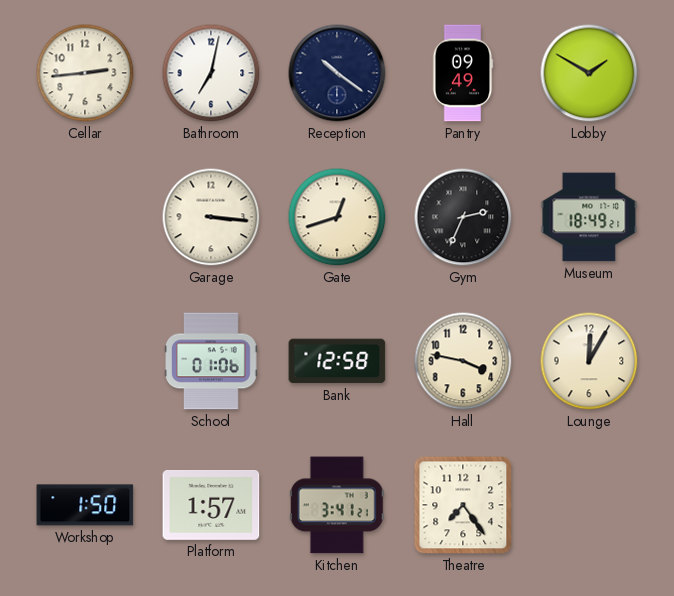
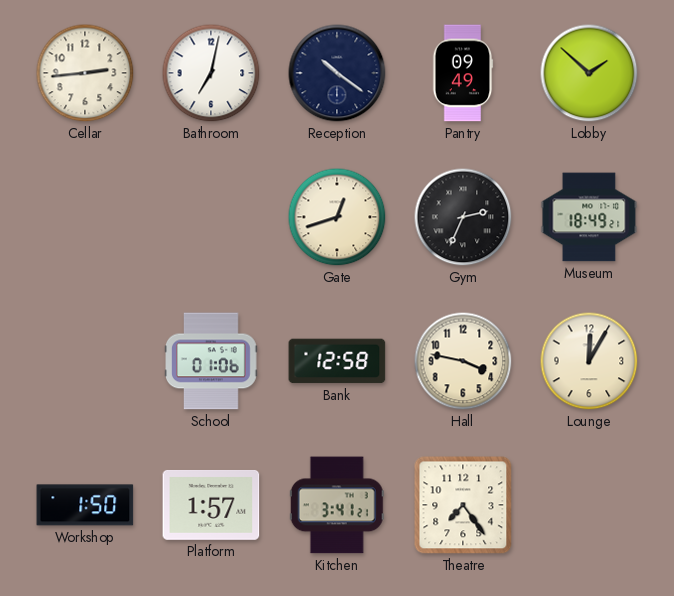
Lobby: 1:50 -> 1:52
Garage: 3:16 -> none
